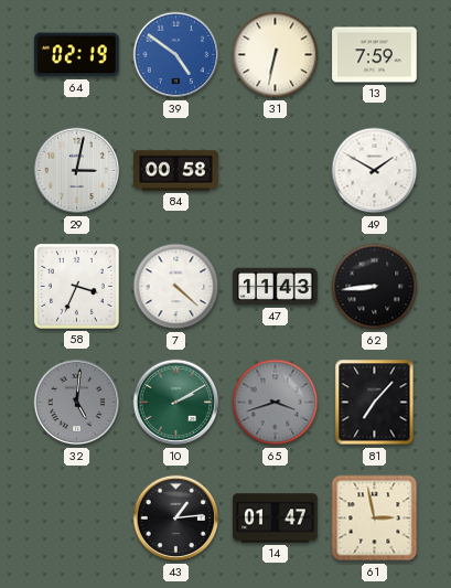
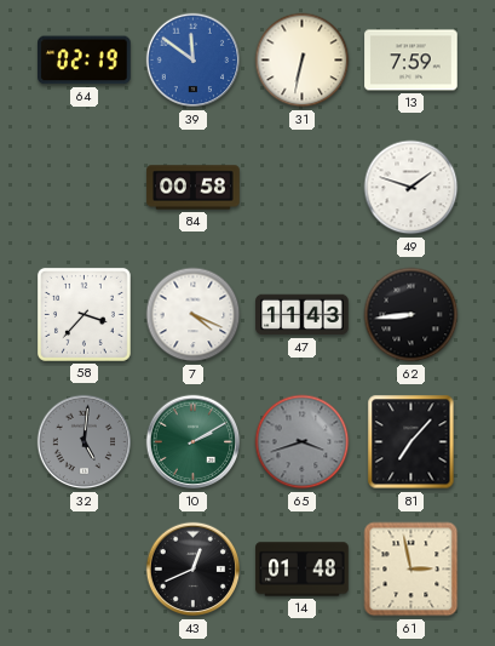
39: 4:51 -> 11:51
29: 3:02 -> none
49: 1:50 -> 1:48
58: 3:34 -> 3:37
7: 4:22 -> 4:19
43: 1:14 -> 12:41
14: 01:47 -> 01:48
